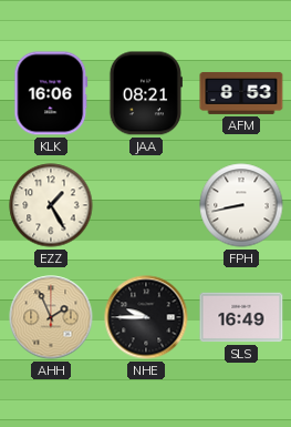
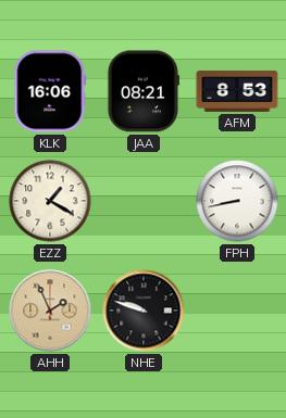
EZZ: 1:25 -> 1:20
NHE: 9:45 -> 9:48
SLS: 16:49 -> none
